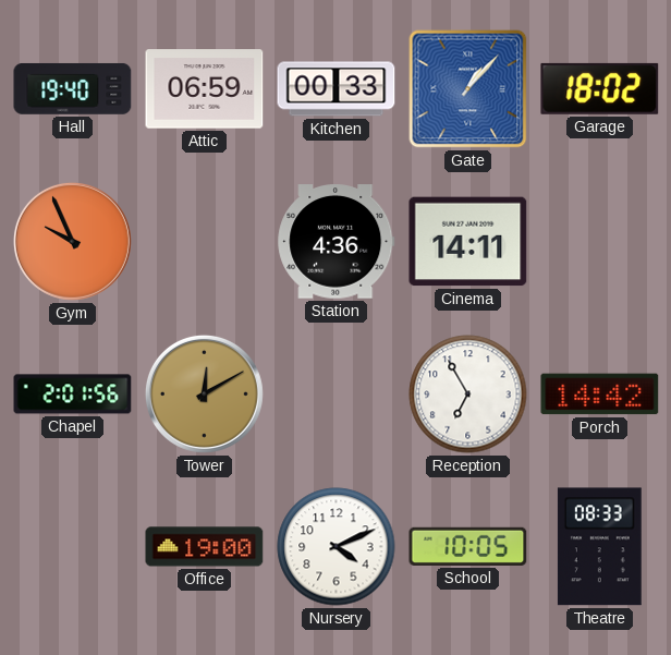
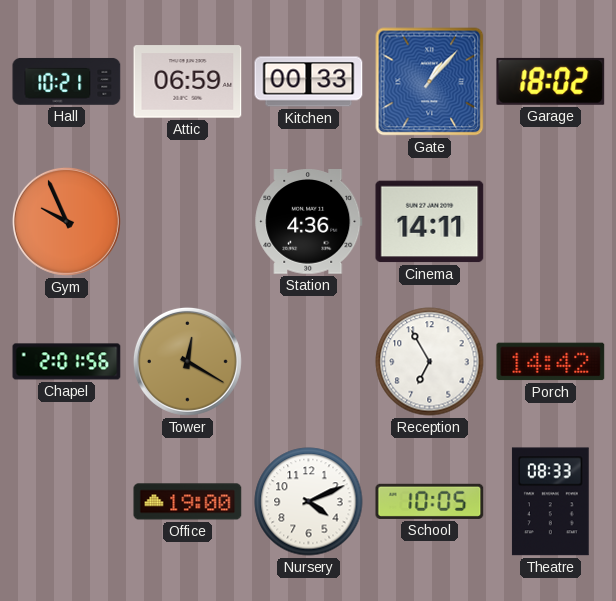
Hall: 19:40 -> 10:21
Tower: 12:10 -> 12:20
